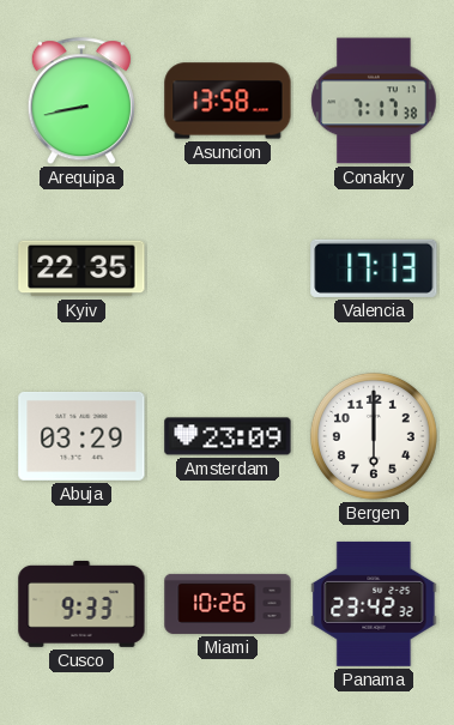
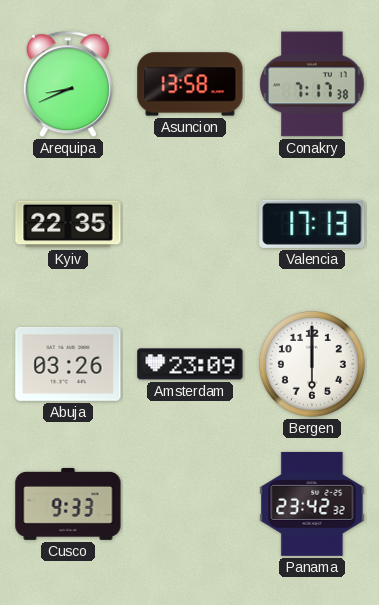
Arequipa: 8:43 -> 8:41
Abuja: 03:29 -> 03:26
Miami: 10:26 -> none
